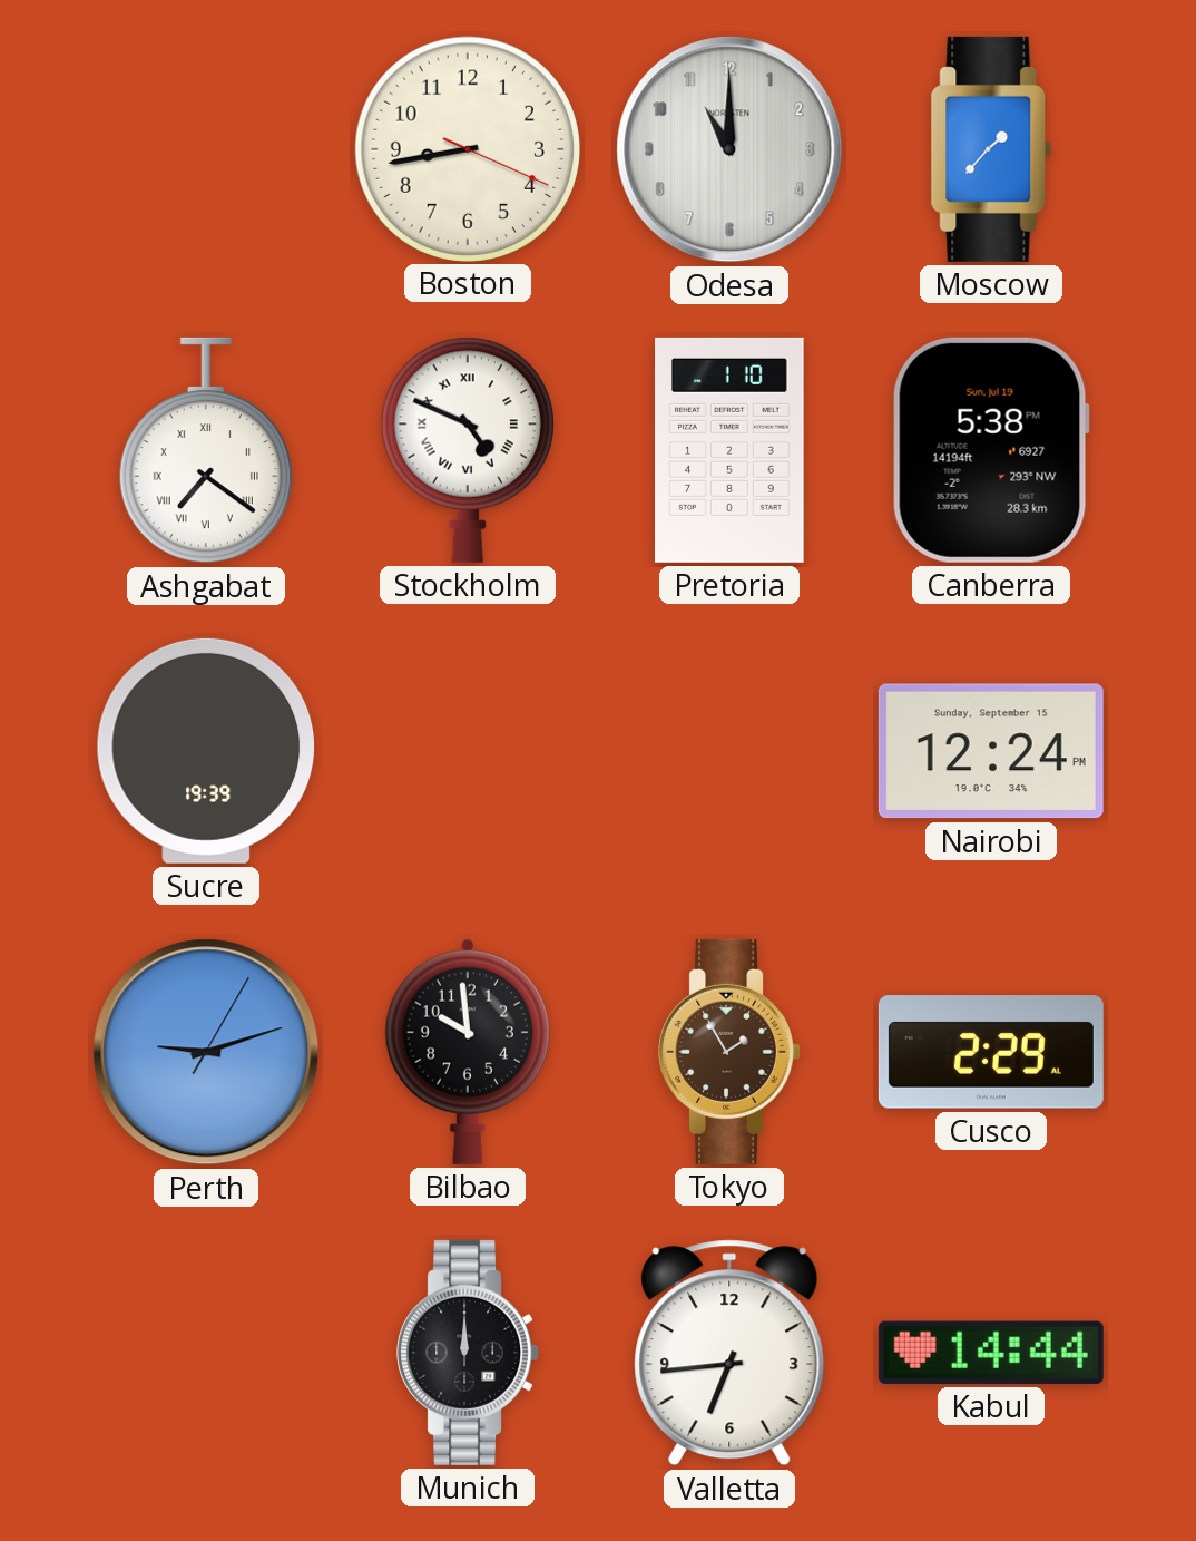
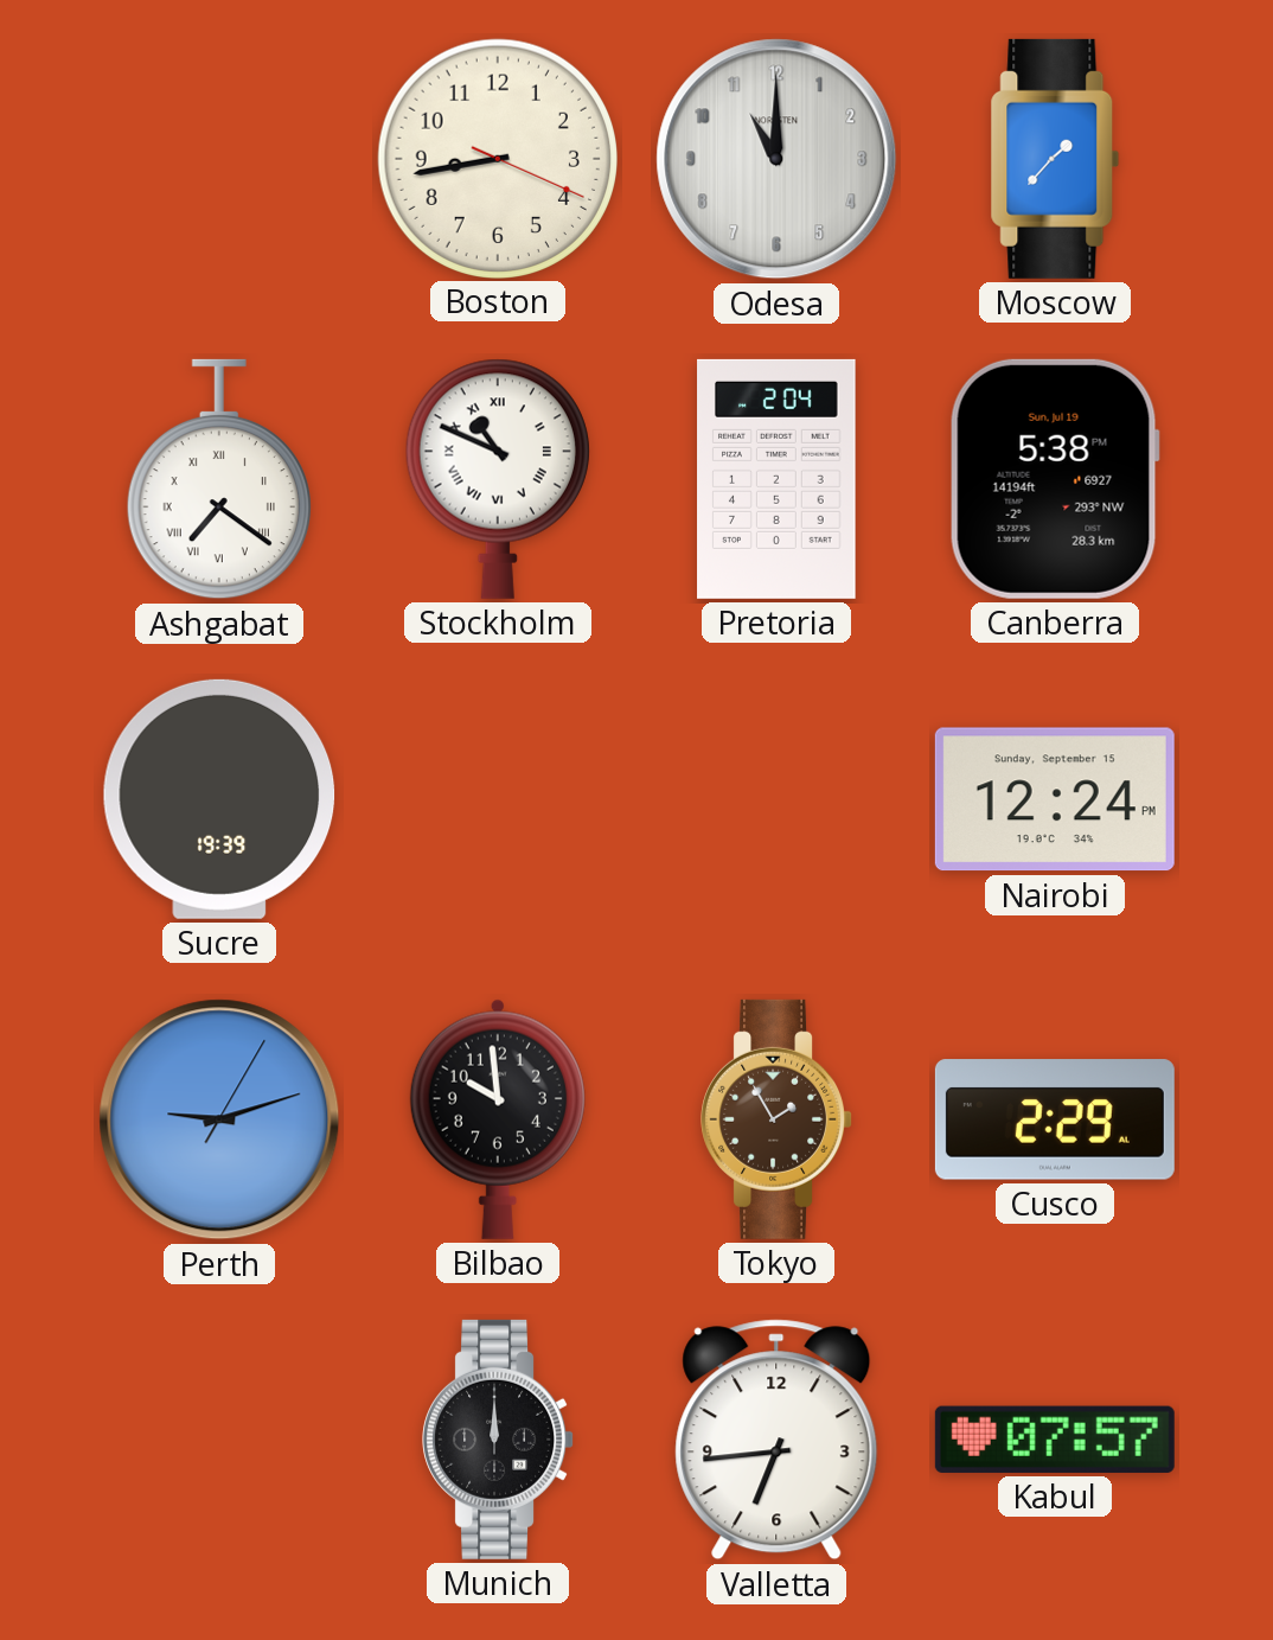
Stockholm: 4:49 -> 10:49
Pretoria: 1:10 -> 2:04
Kabul: 14:44 -> 07:57
